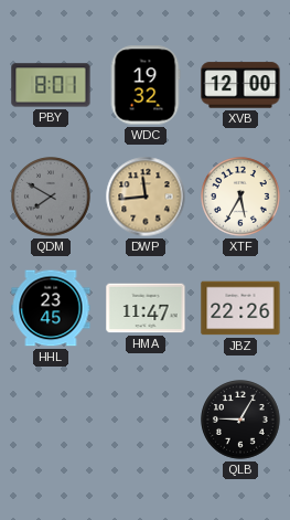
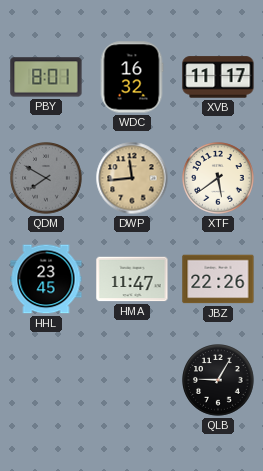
WDC: 19:32 -> 16:32
XVB: 12:00 -> 11:17
XTF: 5:35 -> 5:39
